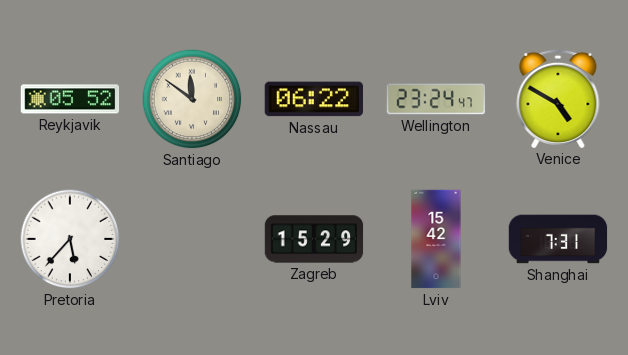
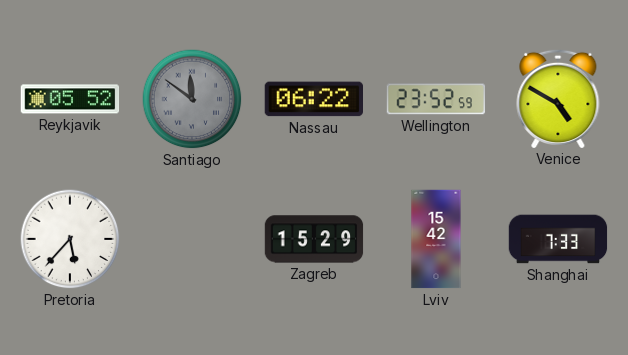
Santiago dial: cream -> grey
Wellington: 23:24 -> 23:52
Shanghai: 7:31 -> 7:33
